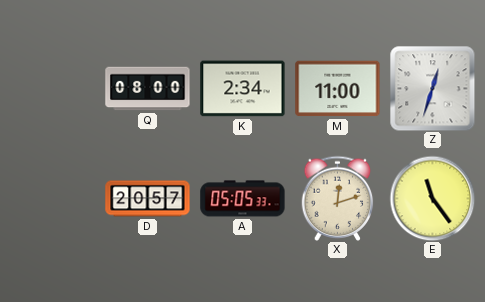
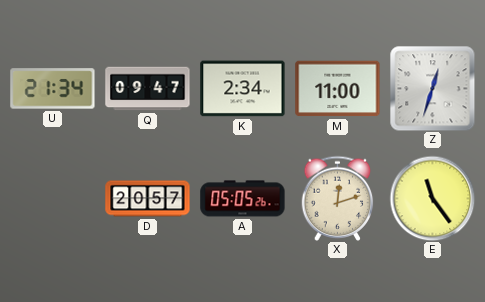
U: none -> 21:34
Q: 08:00 -> 09:47
A: 05:05:33 -> 05:05:26
